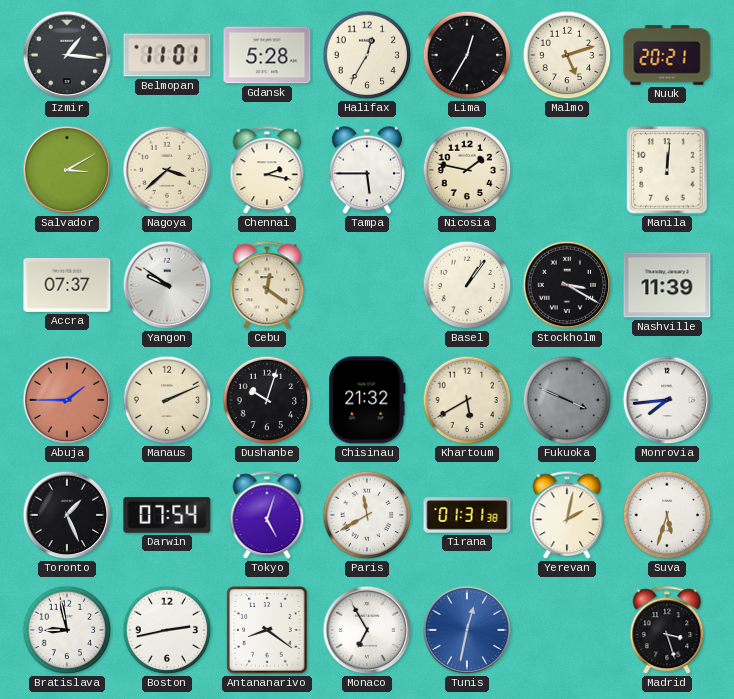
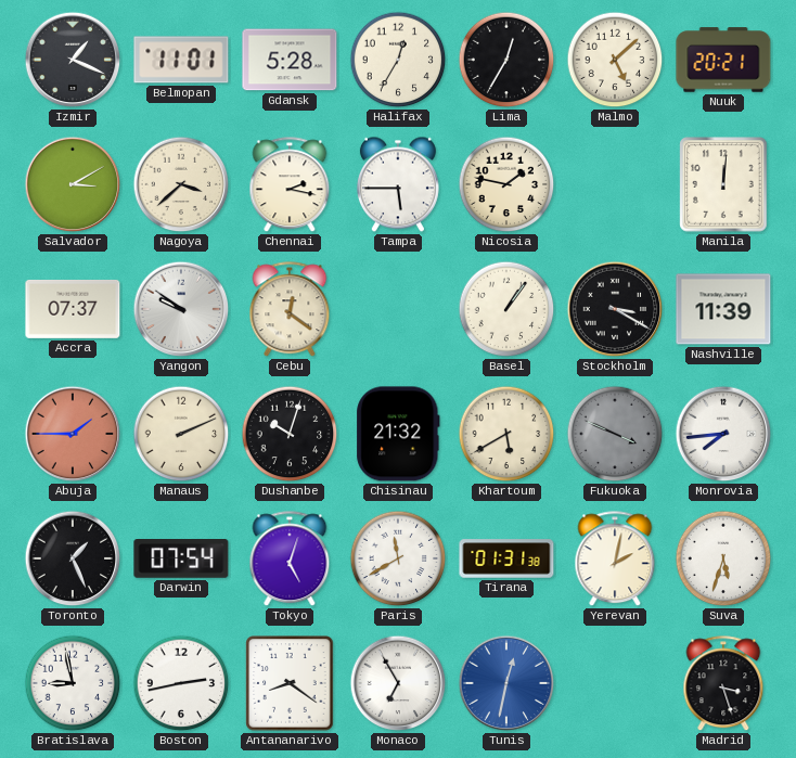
Izmir: 1:16 -> 1:19
Malmo: 5:12 -> 5:08
